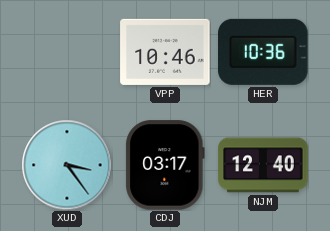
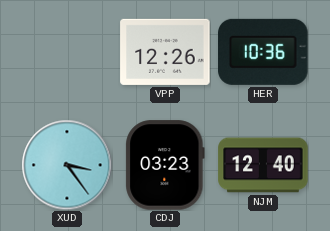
VPP: 10:46 -> 12:26
CDJ: 03:17 -> 03:23
